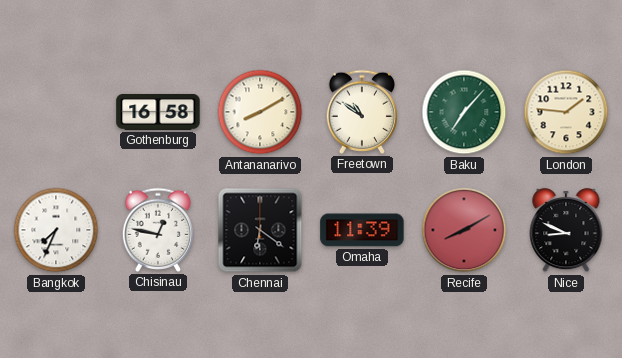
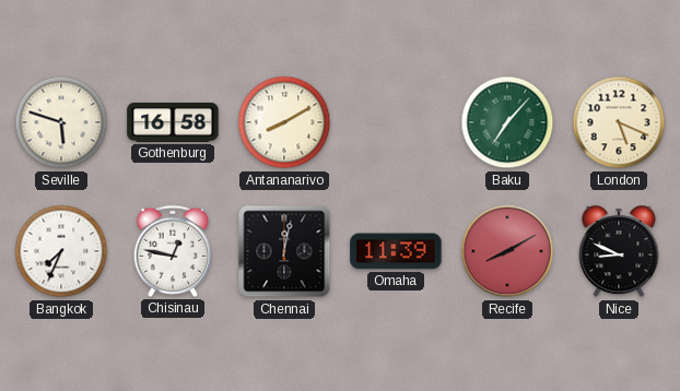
Seville: none -> 5:48
Freetown: 10:51 -> none
London: 1:46 -> 5:19
Chennai: 6:21 -> 12:02
